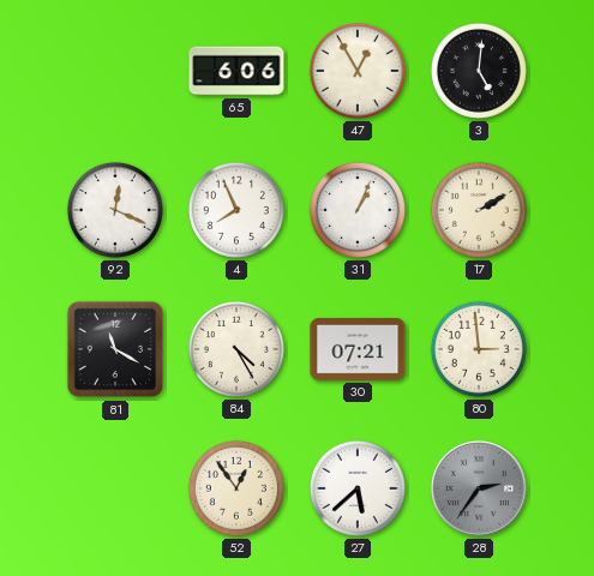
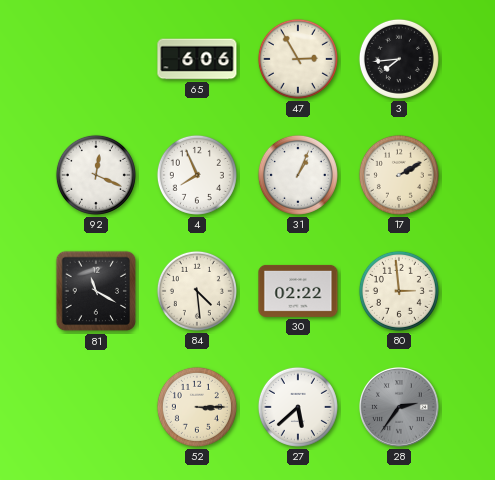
47: 12:55 -> 2:55
3: 5:01 -> 7:44
84: 4:25 -> 4:29
30: 07:21 -> 02:22
52: 12:54 -> 3:15
